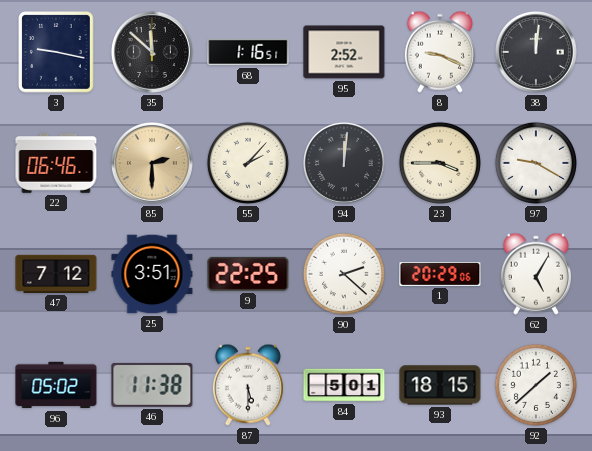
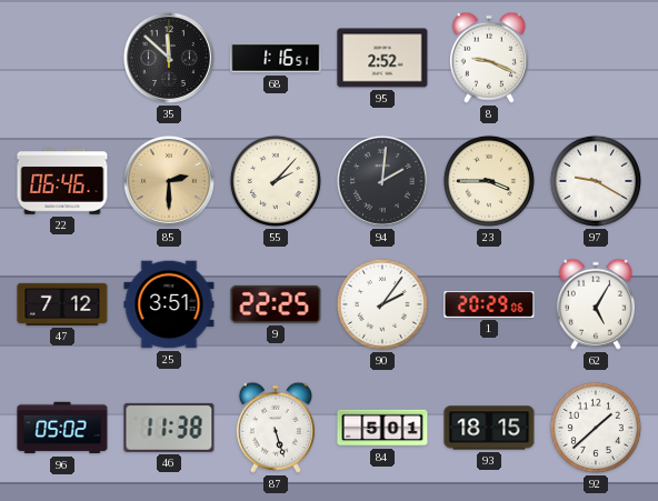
3: 9:17 -> none
38: 12:01 -> none
94: 12:01 -> 2:01
90: 2:22 -> 2:06
87: 5:30 -> 5:27
